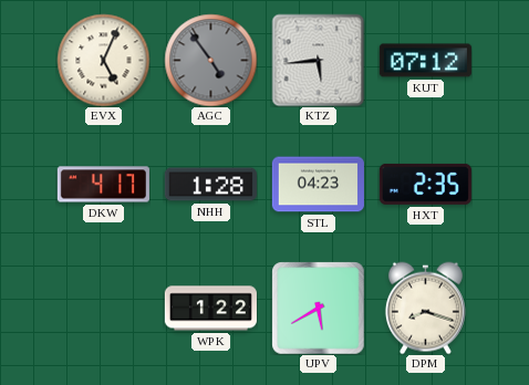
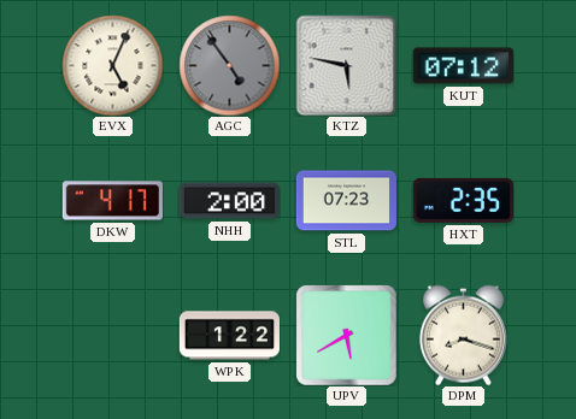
KTZ: 5:44 -> 5:47
NHH: 1:28 -> 2:00
STL: 04:23 -> 07:23
